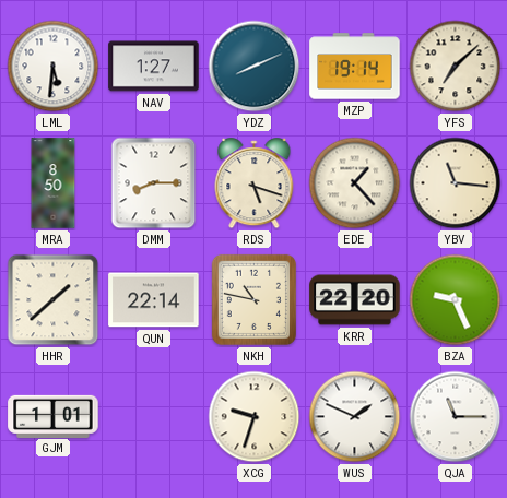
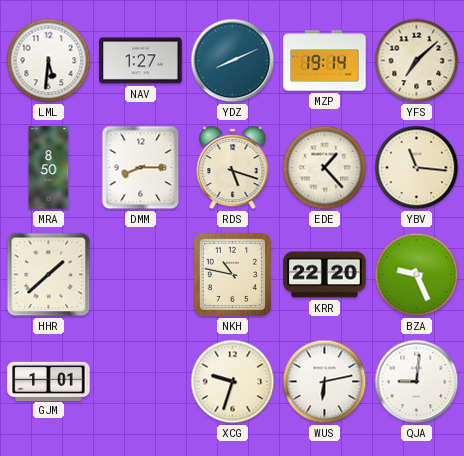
QUN: 22:14 -> none
WUS: 1:49 -> 6:13
QJA: 11:15 -> 9:01
